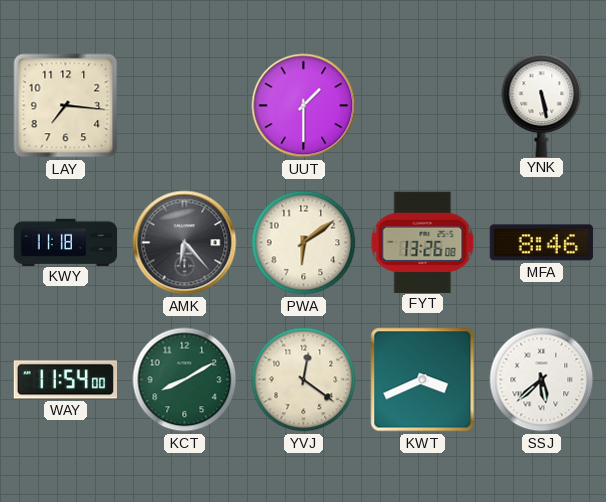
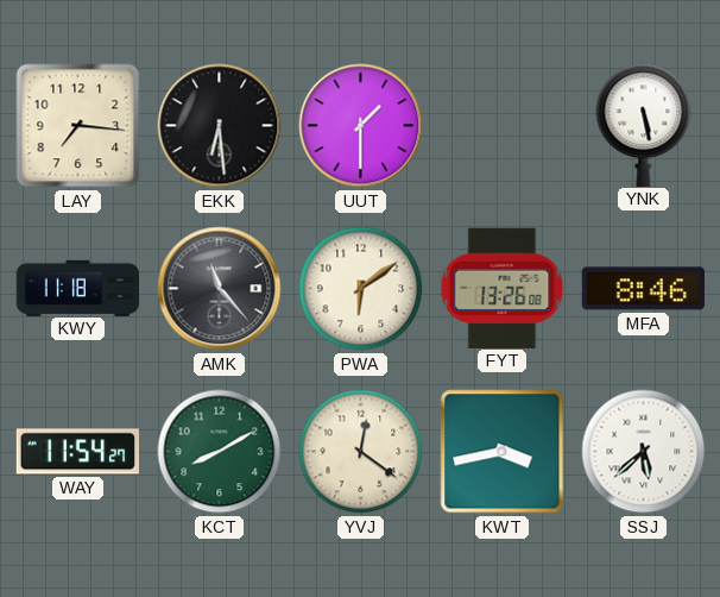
EKK: none -> 6:29
AMK: 6:23 -> 11:23
WAY: 11:54:00 -> 11:54:27
KWT: 3:41 -> 3:43
